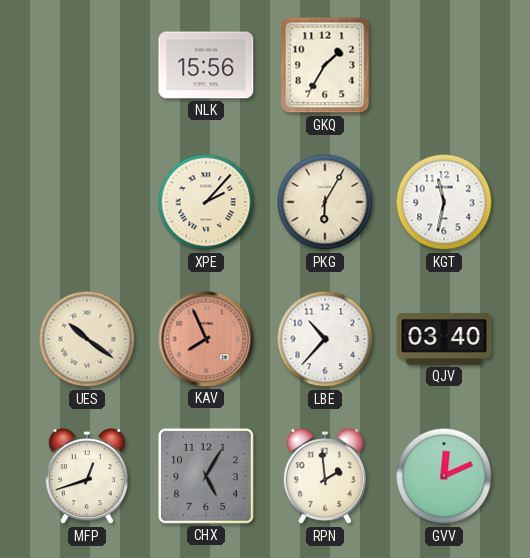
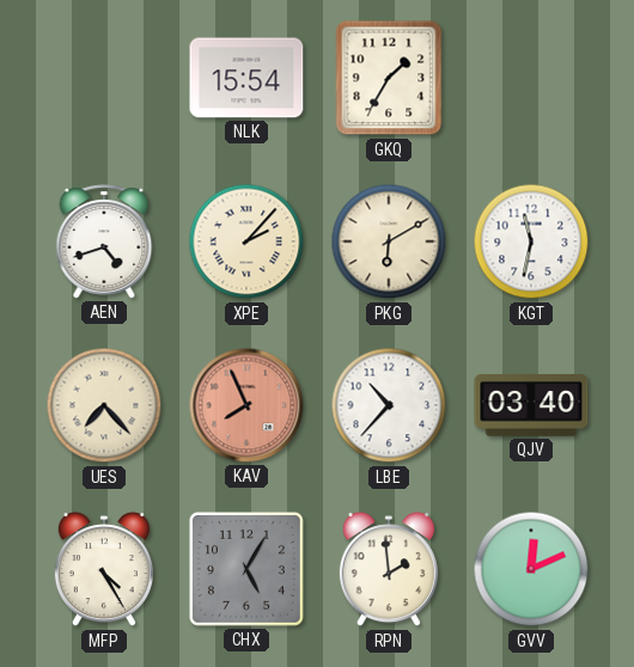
NLK: 15:56 -> 15:54
AEN: none -> 4:42
PKG: 6:05 -> 6:10
UES: 10:21 -> 7:23
MFP: 12:42 -> 4:25
